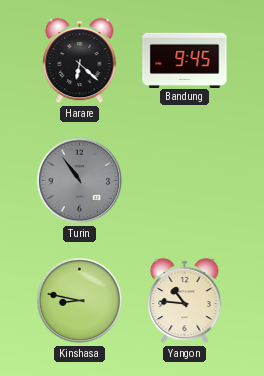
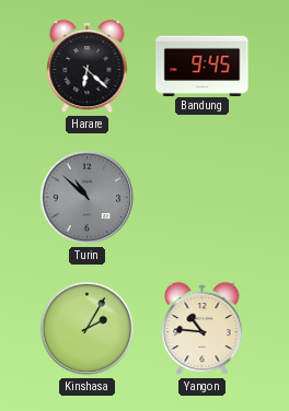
Turin: 10:54 -> 10:52
Kinshasa: 8:47 -> 2:05
